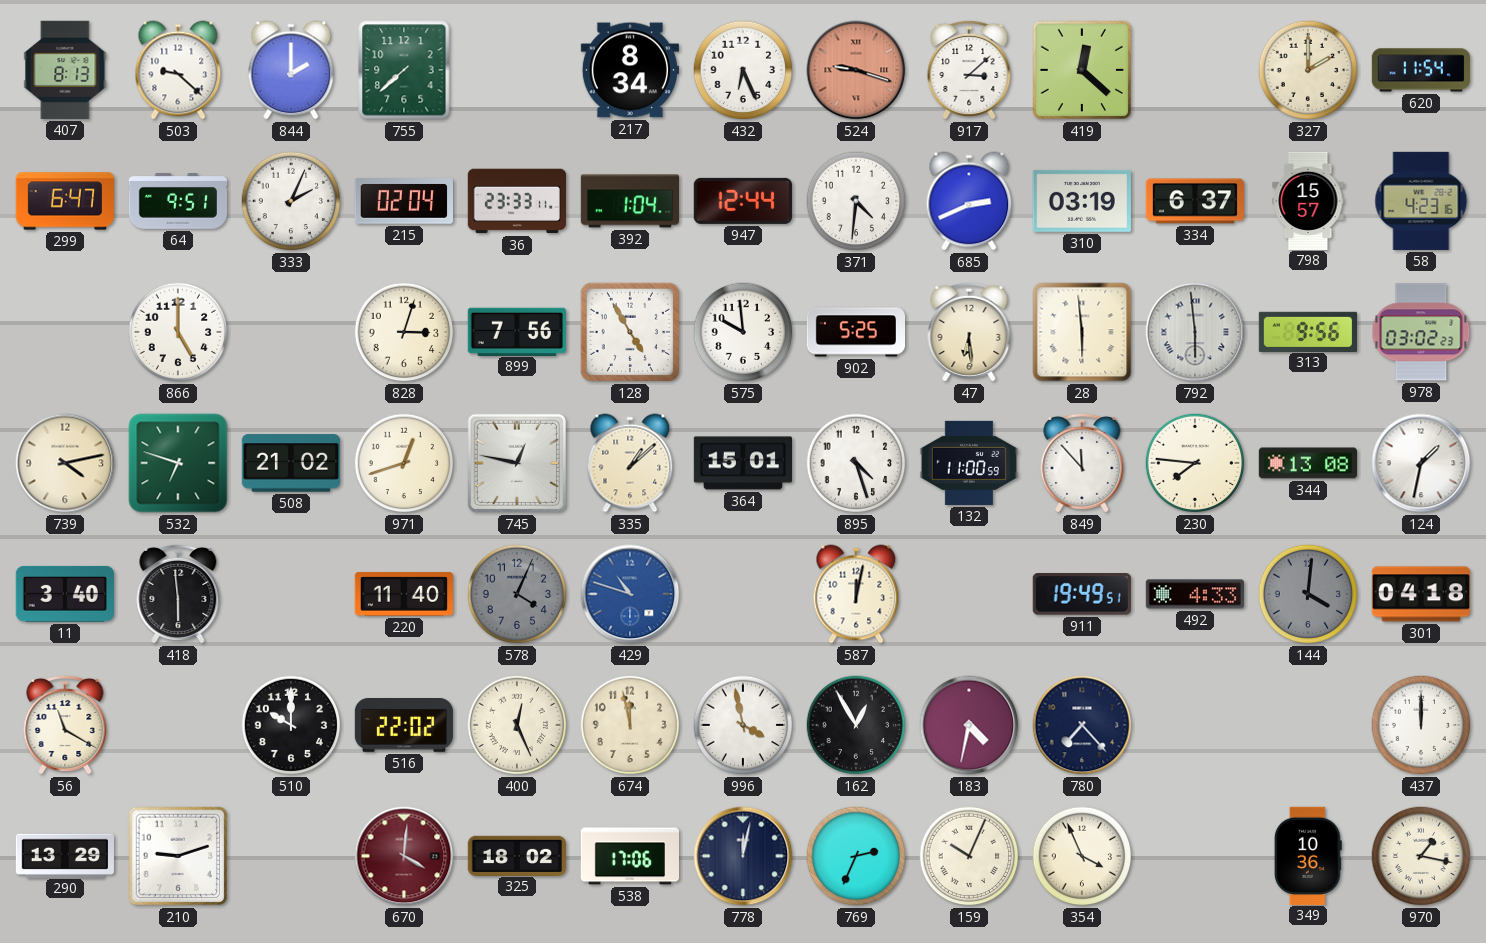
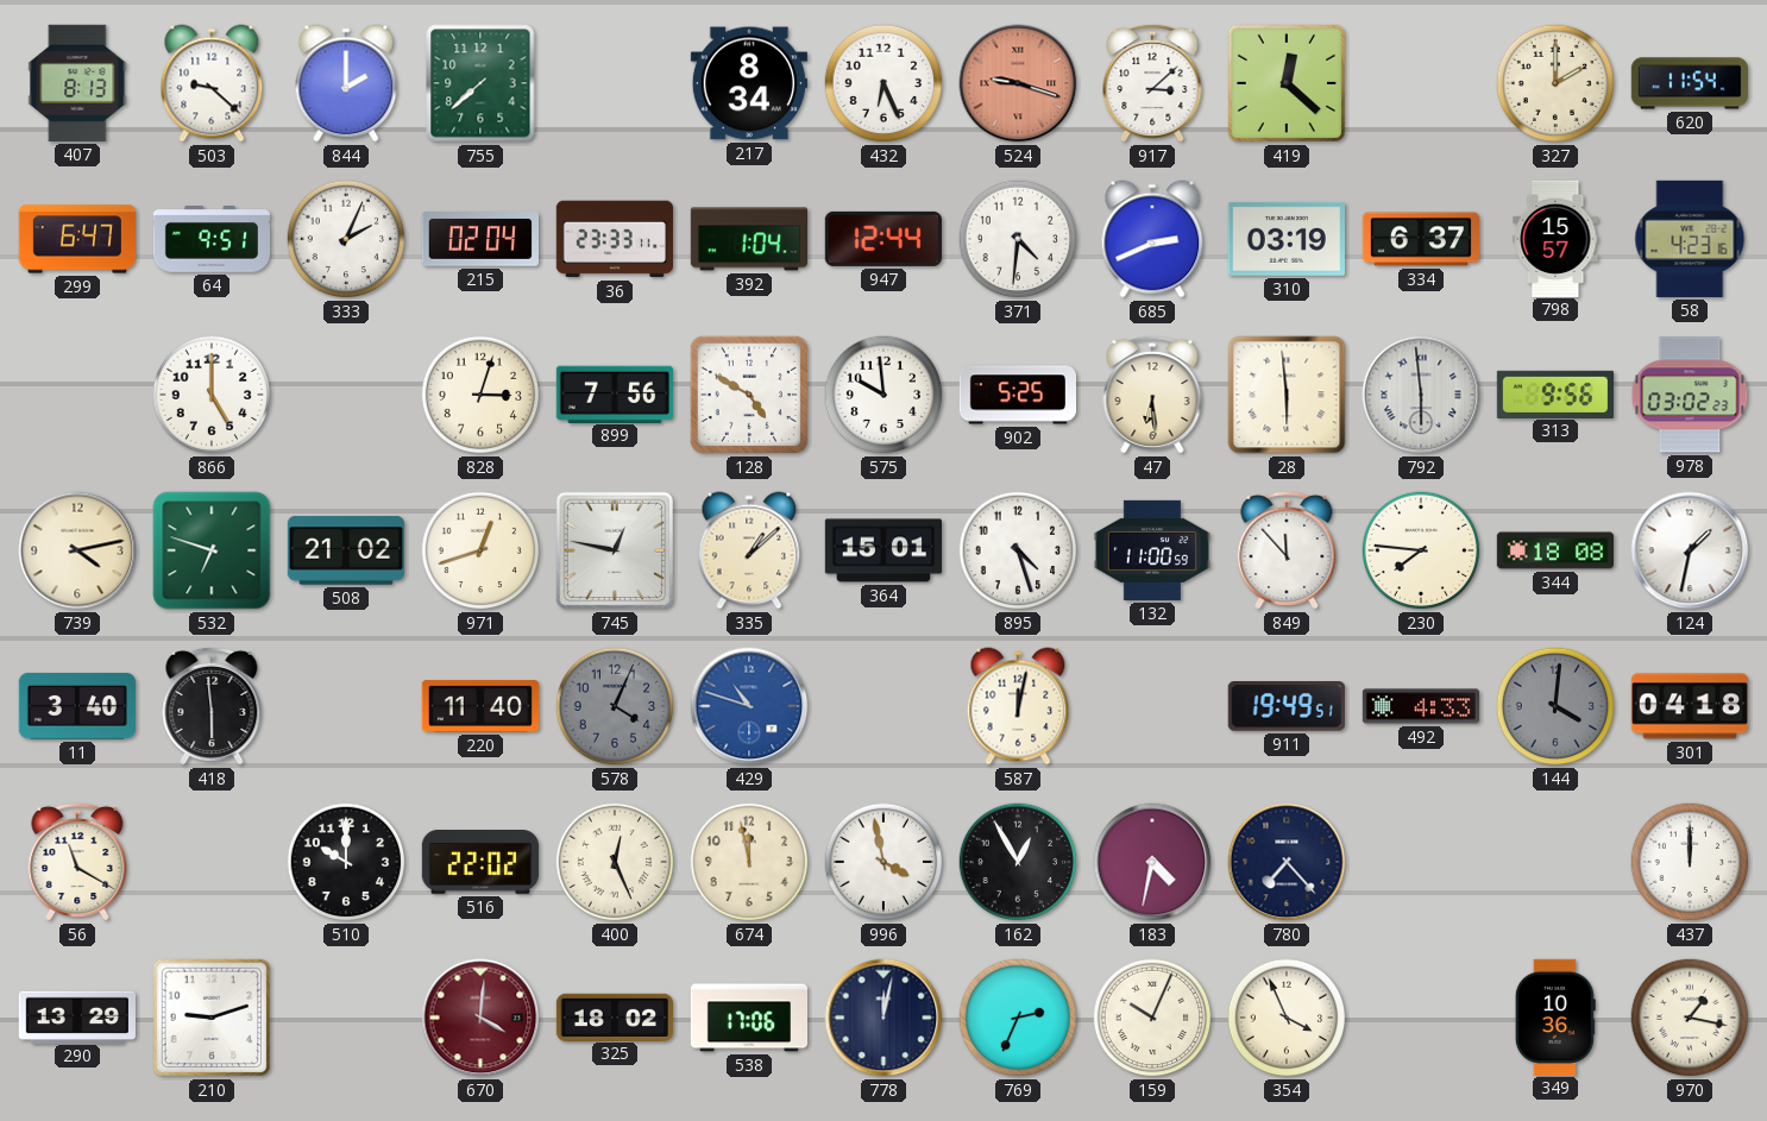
128: 4:55 -> 4:50
344: 13:08 -> 18:08
